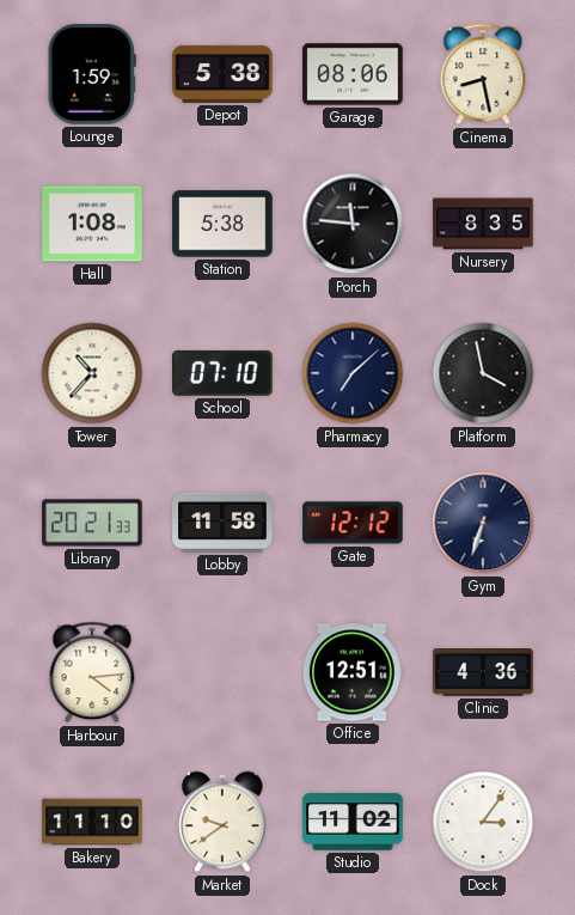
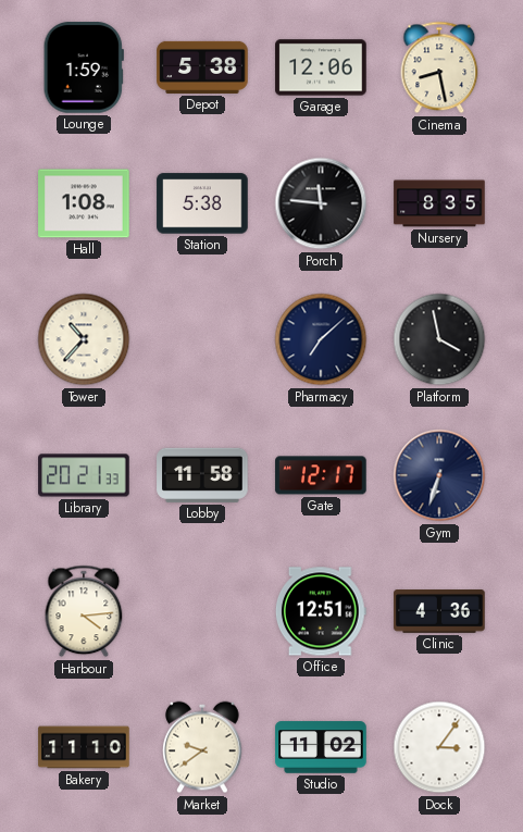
Garage: 08:06 -> 12:06
School: 07:10 -> none
Gate: 12:12 -> 12:17
